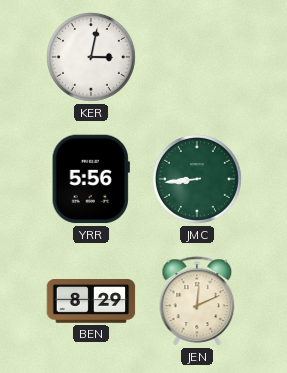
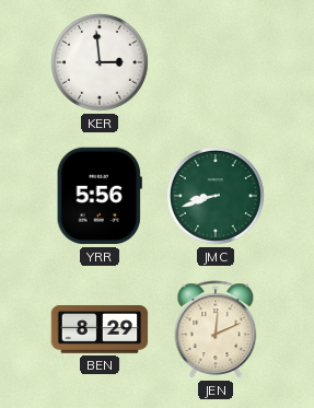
KER: 3:02 -> 2:59
JMC: 8:44 -> 8:42
